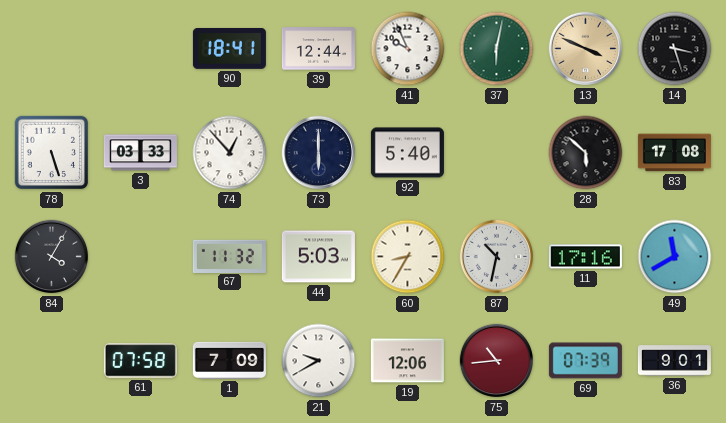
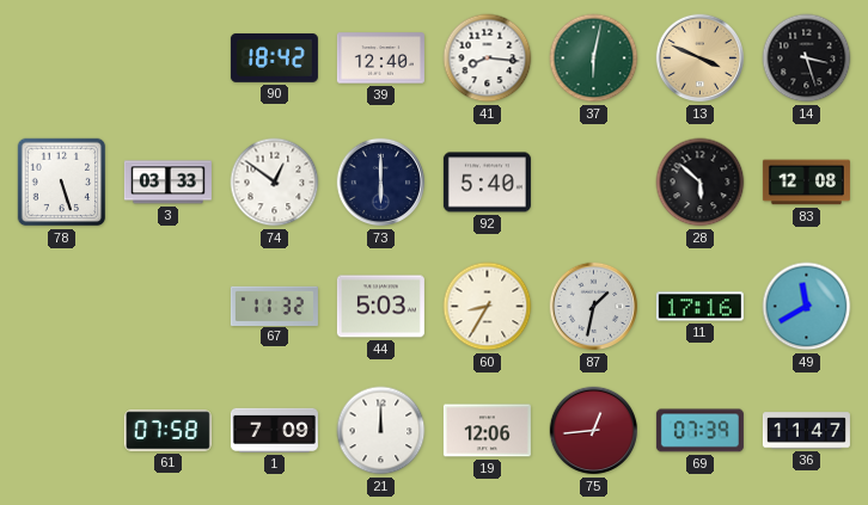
90: 18:41 -> 18:42
39: 12:44 -> 12:40
41: 9:56 -> 8:16
74: 12:53 -> 12:51
83: 17:08 -> 12:08
84: 4:05 -> none
87: 10:32 -> 1:32
21: 9:40 -> 12:00
75: 10:44 -> 12:44
36: 9:01 -> 11:47
